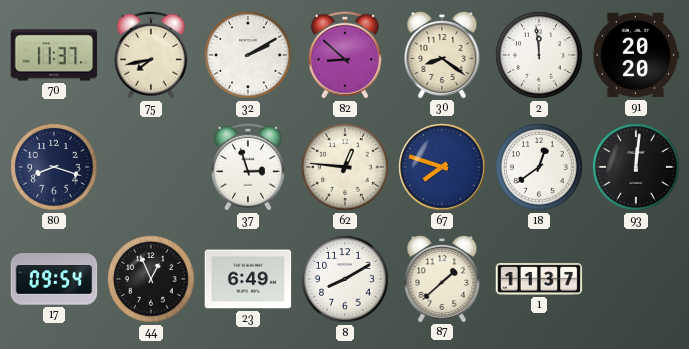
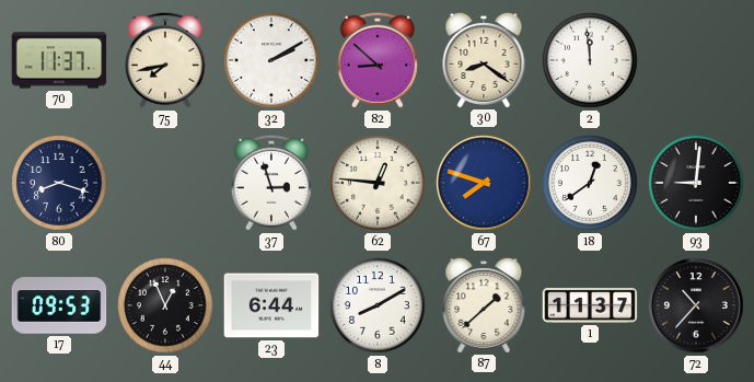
91: 20:20 -> none
93: 12:01 -> 9:01
17: 09:54 -> 09:53
23: 6:49 -> 6:44
72: none -> 10:37
